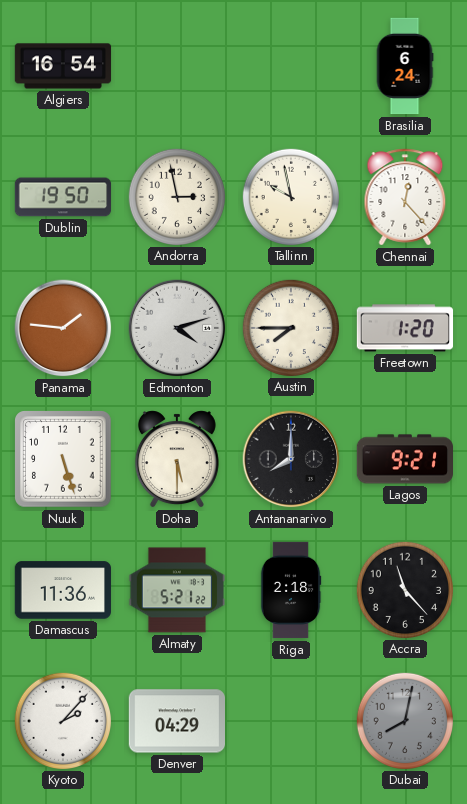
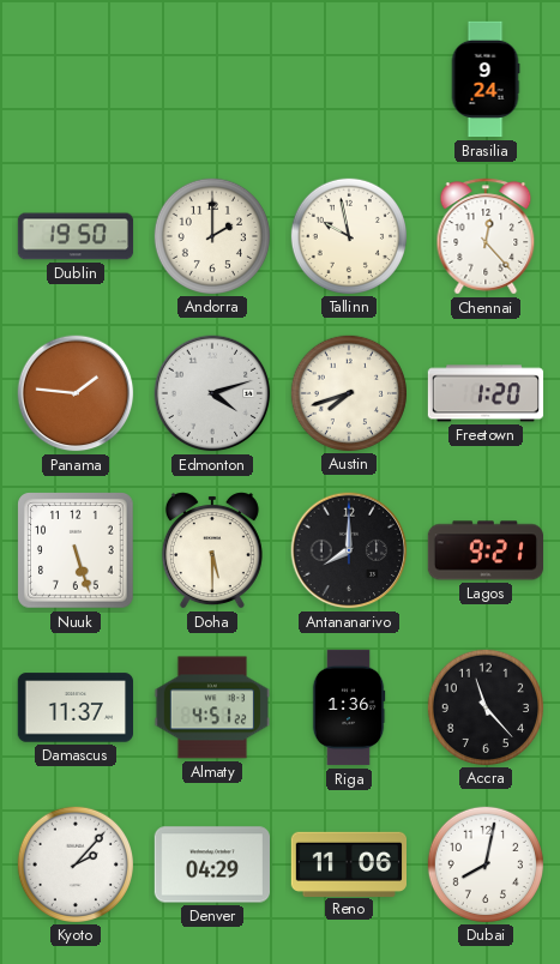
Algiers: 16:54 -> none
Brasilia: 6:24 -> 9:24
Andorra: 2:58 -> 2:00
Austin: 7:45 -> 7:42
Damascus: 11:36 -> 11:37
Almaty: 5:21 -> 4:51
Riga: 2:18 -> 1:36
Reno: none -> 11:06
Dubai dial: grey -> white
